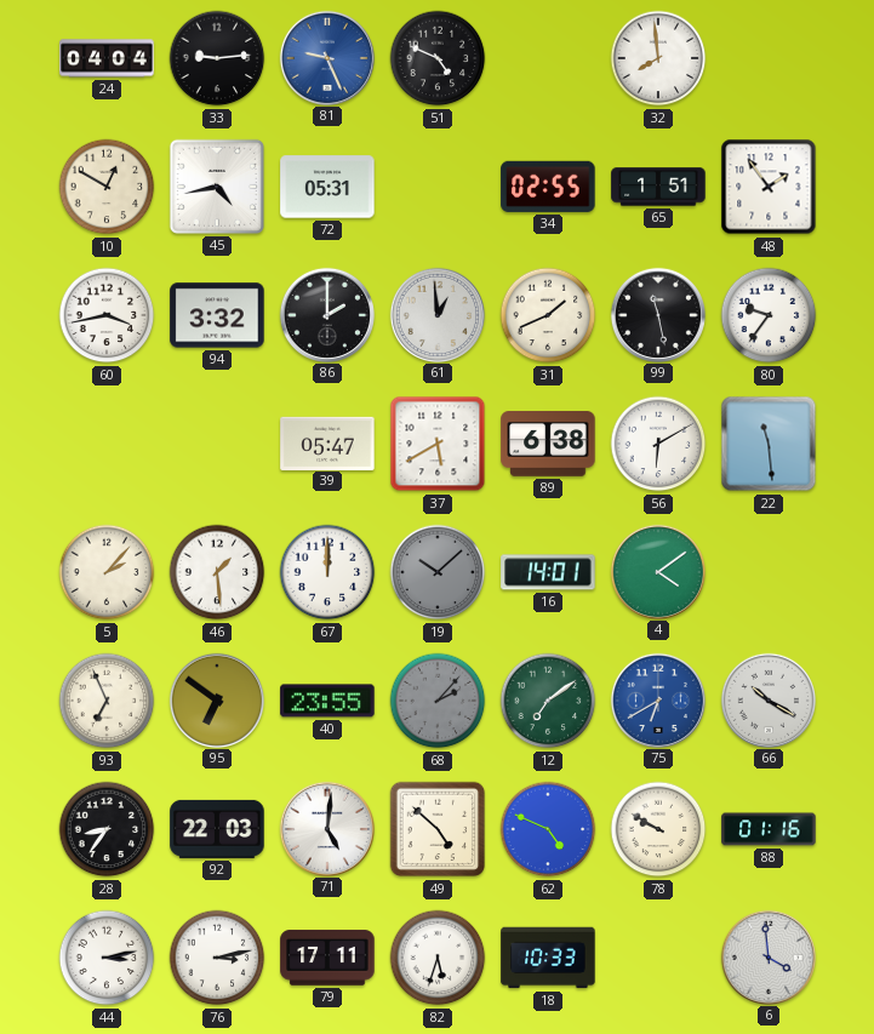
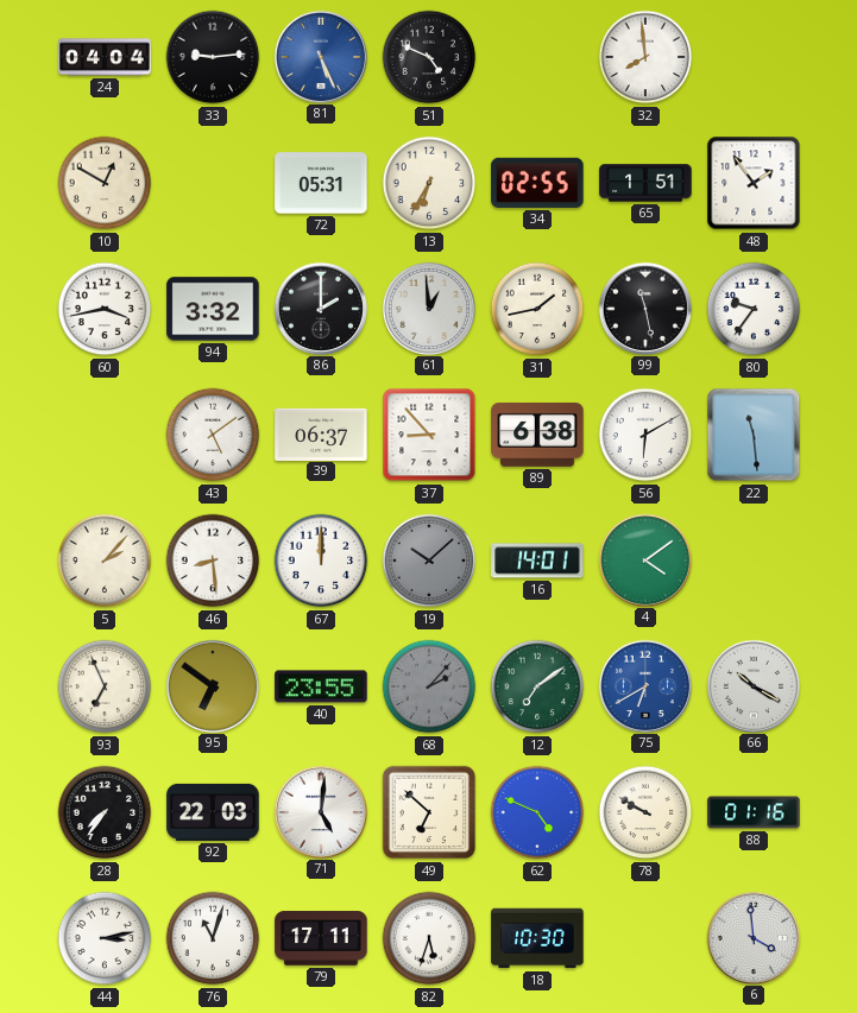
81: 9:26 -> 5:26
45: 4:43 -> none
13: none -> 6:35
31: 1:41 -> 1:43
43: none -> 5:09
39: 05:47 -> 06:37
37: 5:40 -> 8:53
46: 1:29 -> 8:29
28: 8:36 -> 7:36
49: 4:52 -> 6:52
76: 3:13 -> 11:03
18: 10:33 -> 10:30
